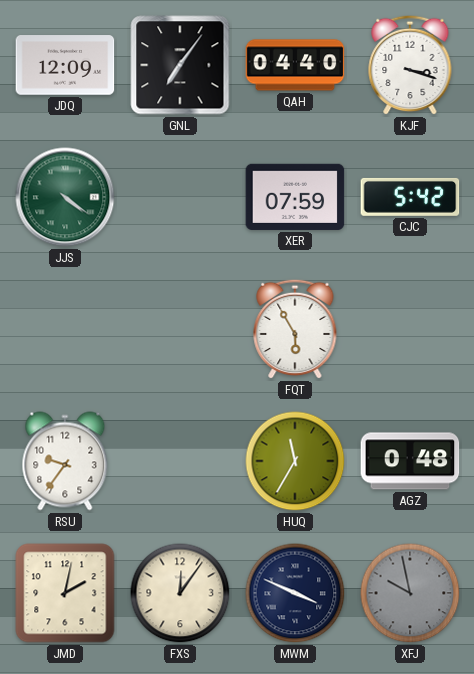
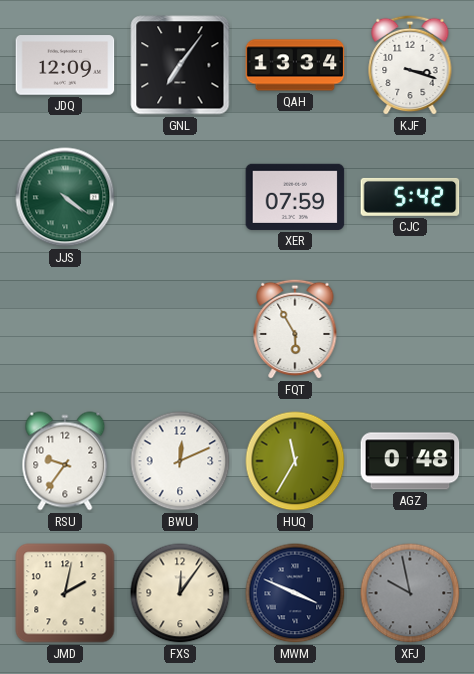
QAH: 04:40 -> 13:34
BWU: none -> 12:11
